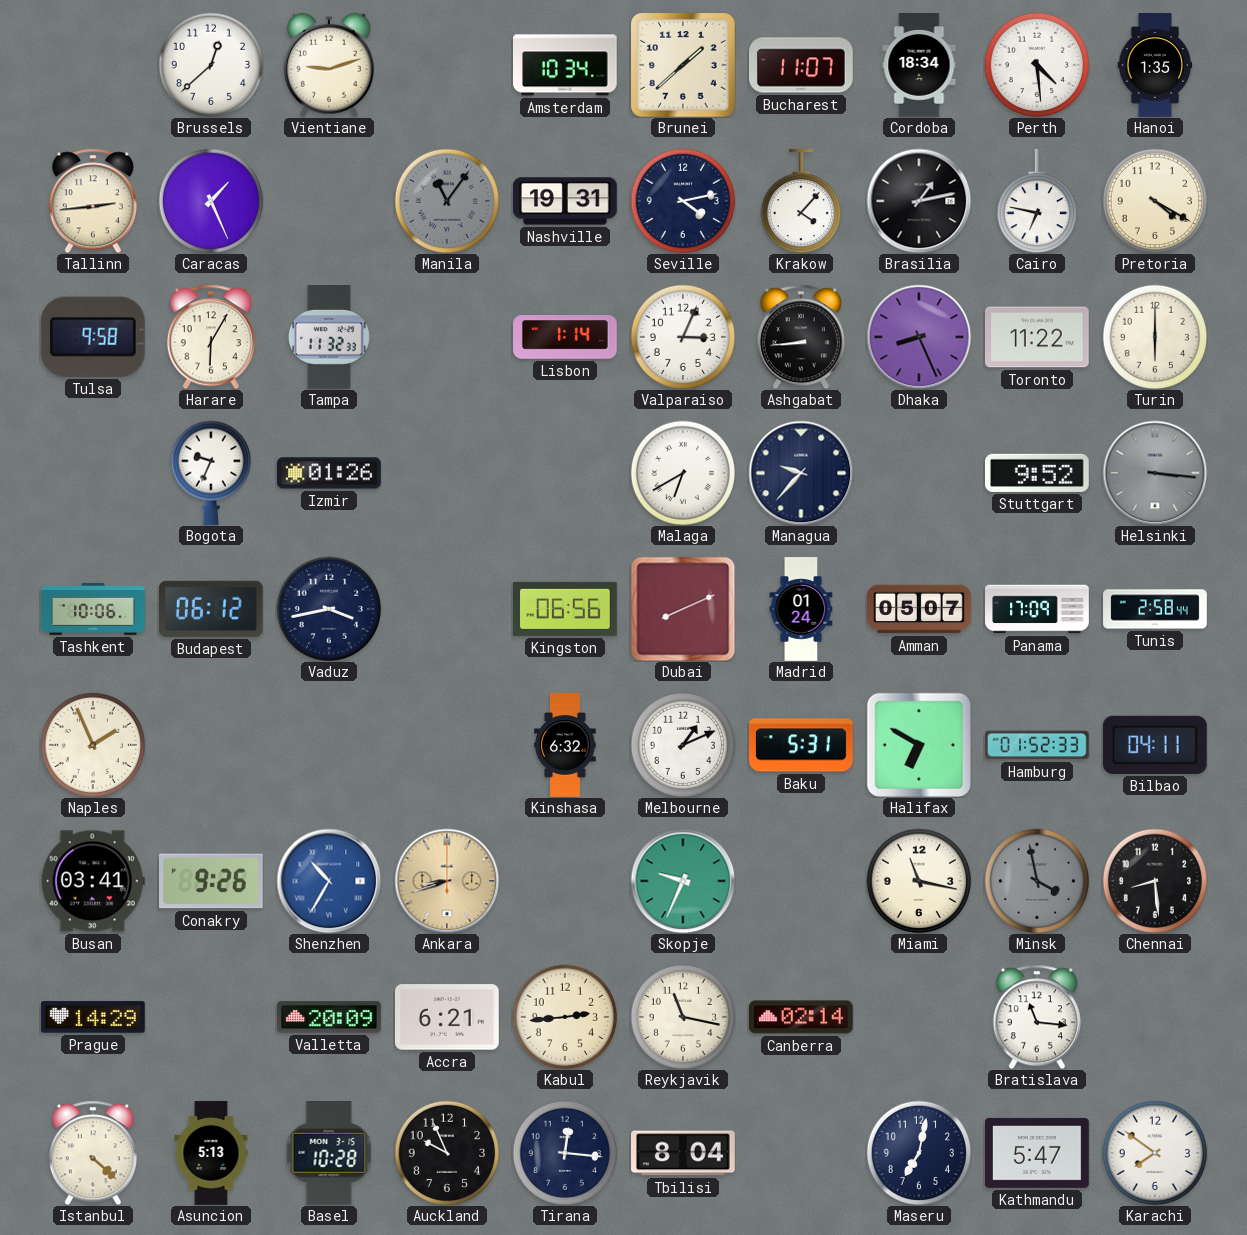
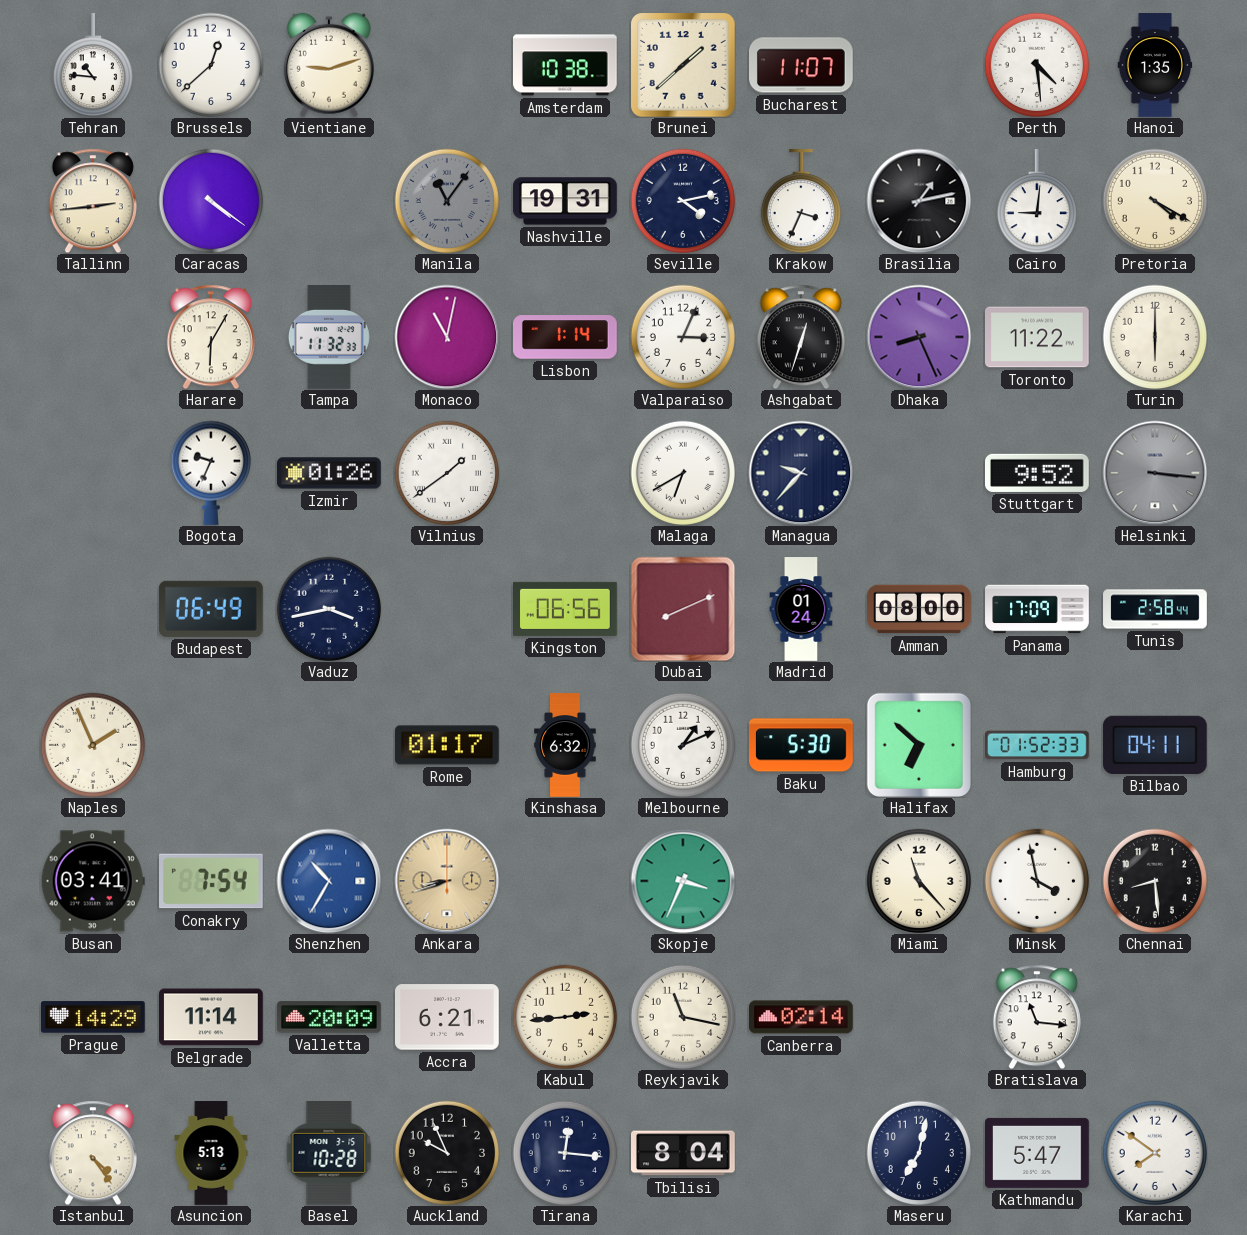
Tehran: none -> 10:46
Amsterdam: 10:34 -> 10:38
Cordoba: 18:34 -> none
Caracas: 1:26 -> 4:21
Krakow: 4:07 -> 3:34
Cairo: 6:47 -> 9:01
Tulsa: 9:58 -> none
Monaco: none -> 11:02
Ashgabat: 8:44 -> 12:33
Vilnius: none -> 1:39
Tashkent: 10:06 -> none
Budapest: 06:12 -> 06:49
Amman: 05:07 -> 08:00
Rome: none -> 01:17
Baku: 5:31 -> 5:30
Halifax: 6:50 -> 6:52
Conakry: 9:26 -> 7:54
Skopje: 9:34 -> 3:34
Miami: 11:17 -> 11:23
Minsk dial: grey -> white
Belgrade: none -> 11:14
Istanbul: 4:22 -> 4:24
